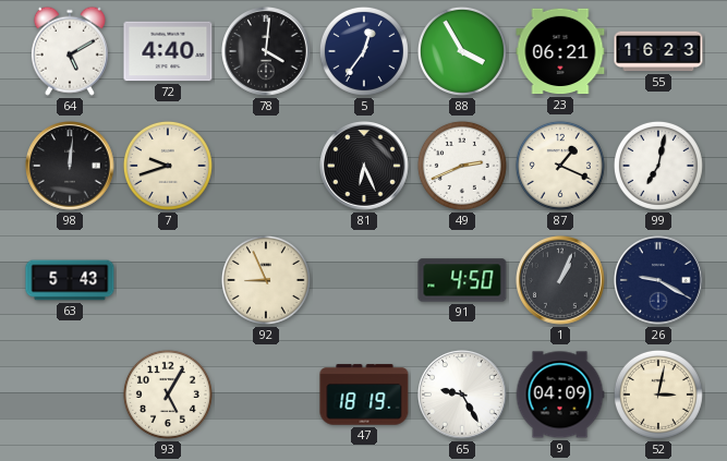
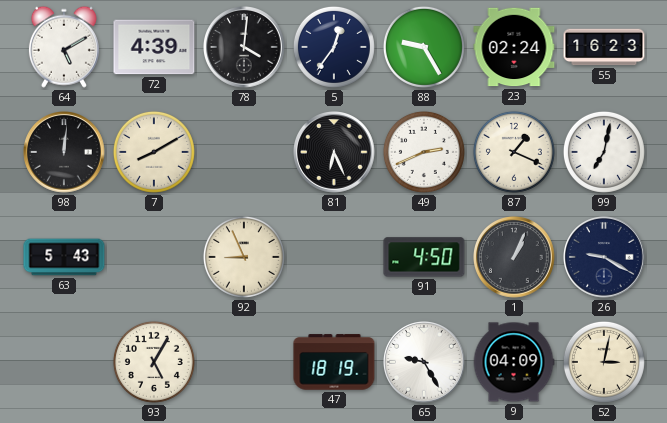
72: 4:40 -> 4:39
88: 3:55 -> 9:25
23: 06:21 -> 02:24
7: 9:42 -> 8:10
